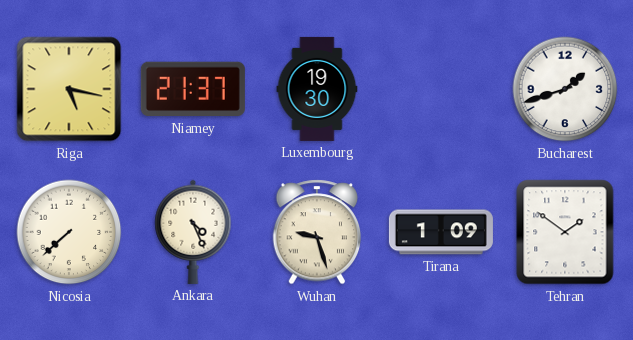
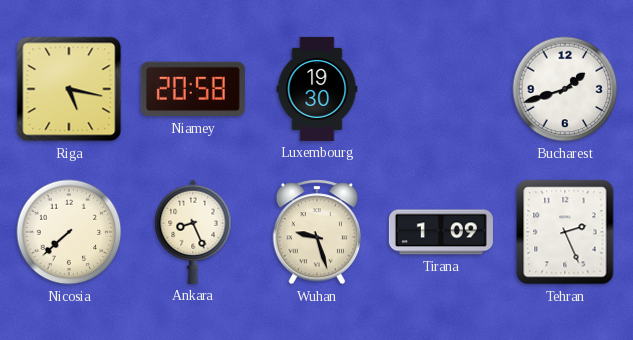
Niamey: 21:37 -> 20:58
Ankara: 4:26 -> 8:26
Tehran: 1:51 -> 2:26
